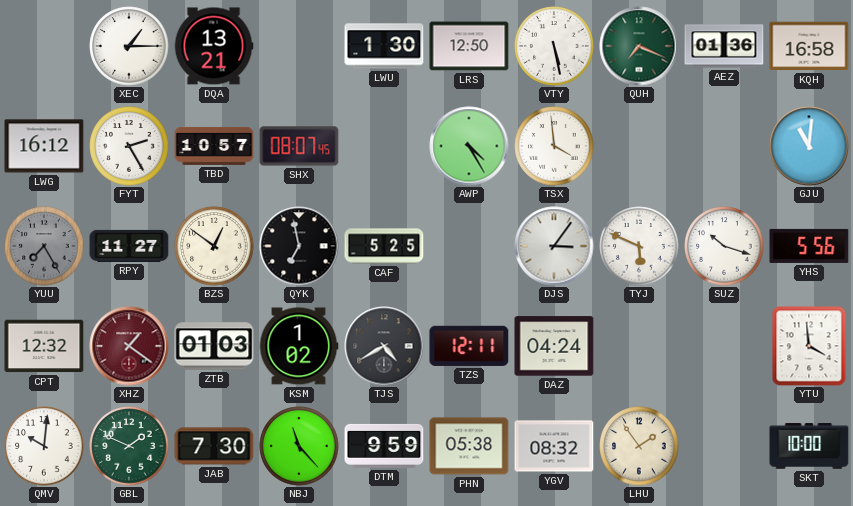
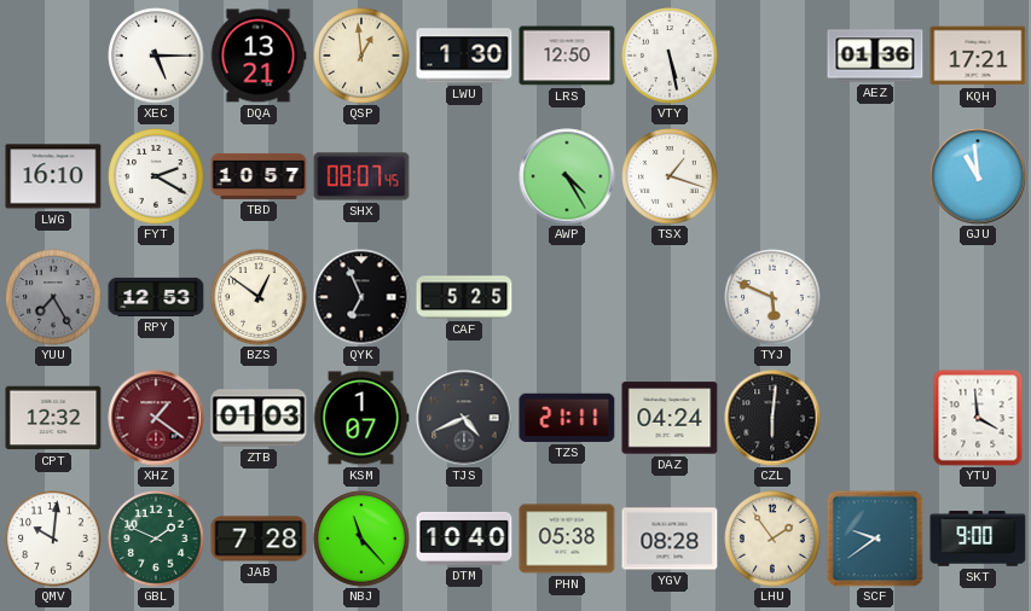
XEC: 1:15 -> 5:15
QSP: none -> 12:59
QUH: 7:19 -> none
KQH: 16:58 -> 17:21
LWG: 16:12 -> 16:10
FYT: 2:25 -> 2:20
TSX: 3:59 -> 1:18
GJU: 11:01 -> 10:59
RPY: 11:27 -> 12:53
QYK: 6:58 -> 6:56
DJS: 3:06 -> none
SUZ: 10:18 -> none
YHS: 5:56 -> none
KSM: 1:02 -> 1:07
TJS: 4:40 -> 4:41
TZS: 12:11 -> 21:11
CZL: none -> 6:01
JAB: 7:30 -> 7:28
DTM: 9:59 -> 10:40
YGV: 08:32 -> 08:28
SCF: none -> 9:39
SKT: 10:00 -> 9:00
